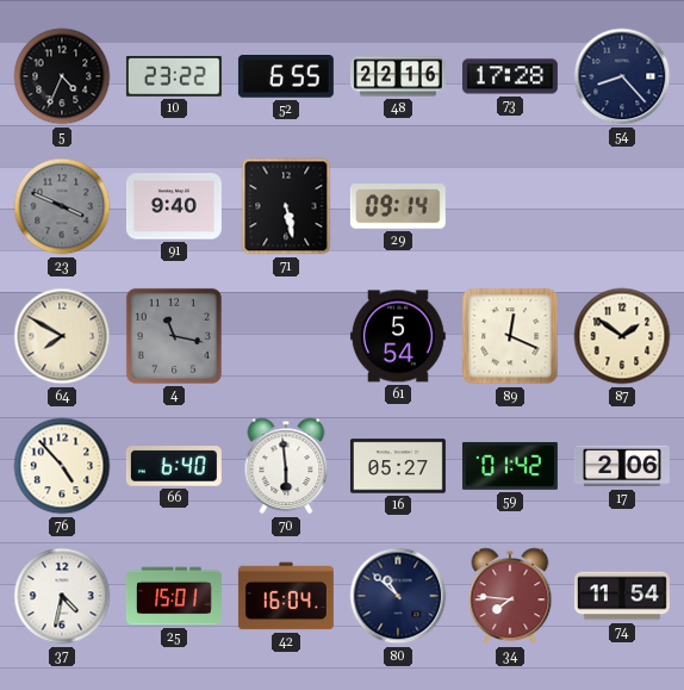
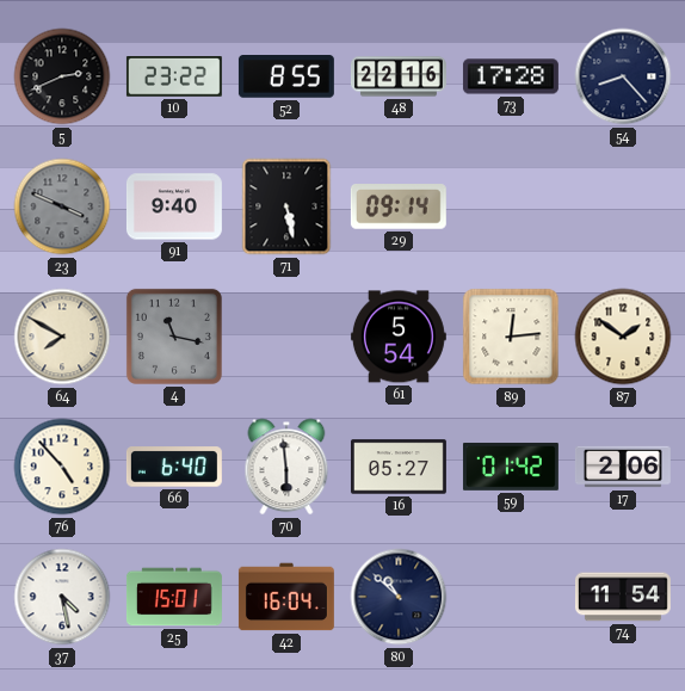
5: 4:34 -> 2:41
52: 6:55 -> 8:55
89: 12:19 -> 12:14
37: 4:32 -> 4:28
34: 7:46 -> none
